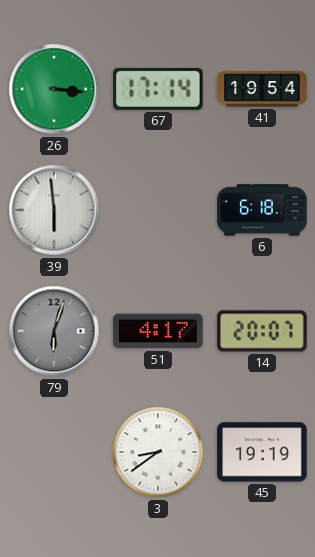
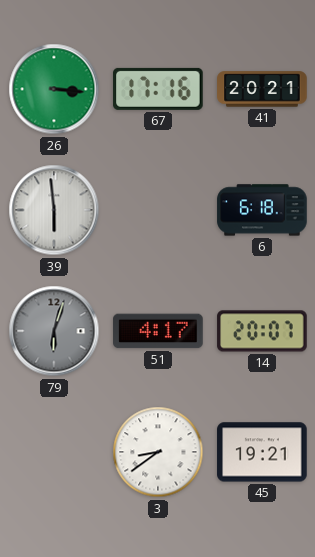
67: 17:14 -> 17:16
41: 19:54 -> 20:21
45: 19:19 -> 19:21
